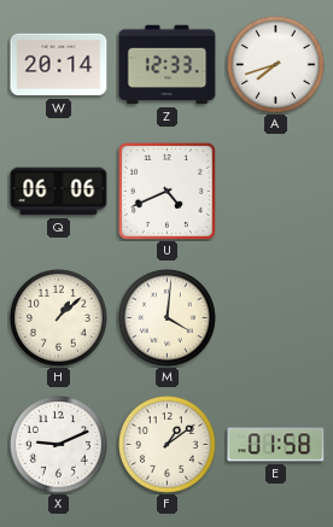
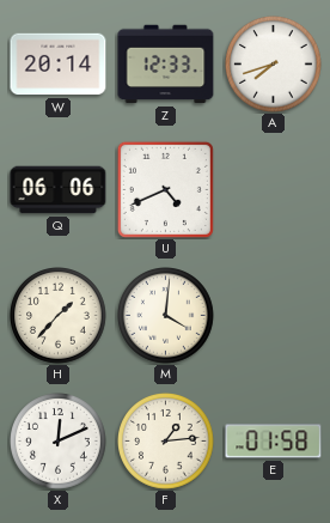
H: 1:08 -> 1:37
X: 9:11 -> 12:11
F: 1:09 -> 1:14
